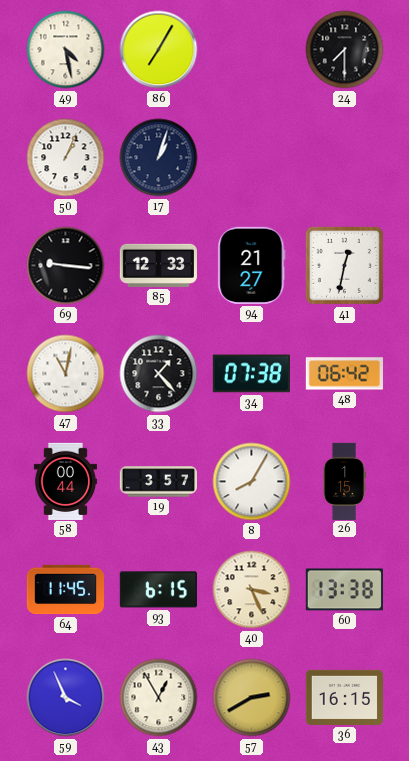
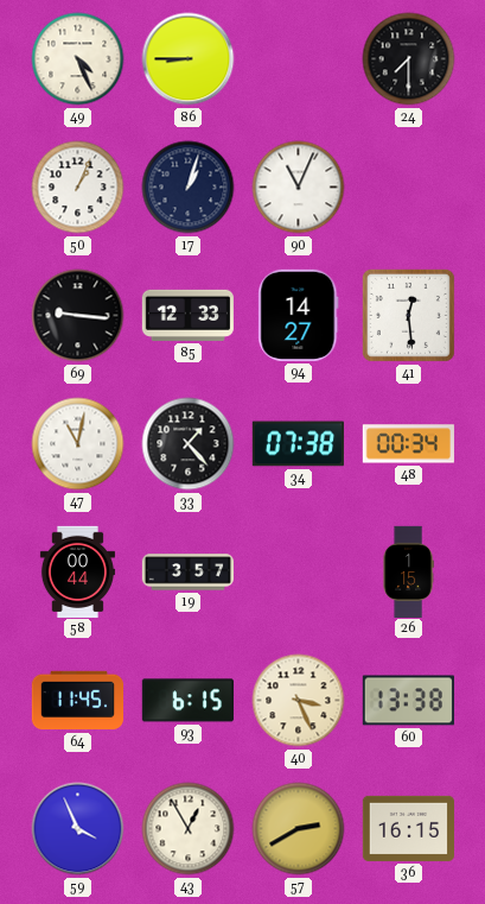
49: 4:28 -> 4:26
86: 7:05 -> 8:45
90: none -> 11:04
94: 21:27 -> 14:27
41: 12:32 -> 12:29
48: 06:42 -> 00:34
8: 8:05 -> none
